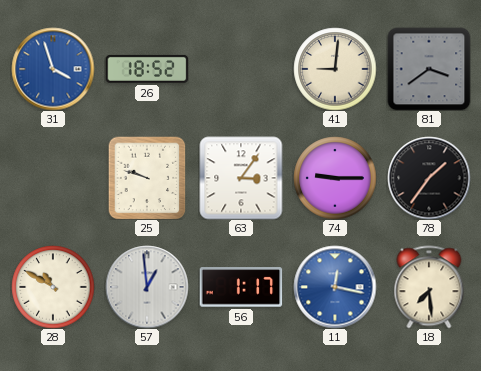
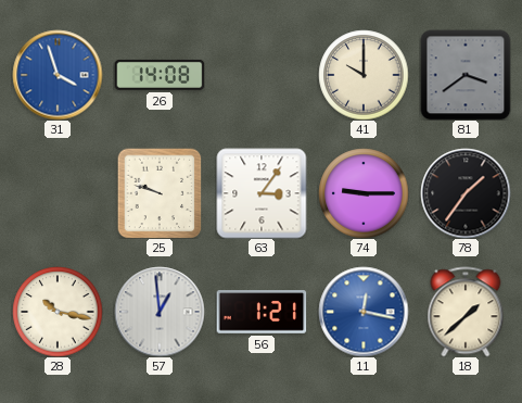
26: 18:52 -> 14:08
41: 9:01 -> 10:00
28: 10:50 -> 10:17
56: 1:17 -> 1:21
18: 7:29 -> 1:38
